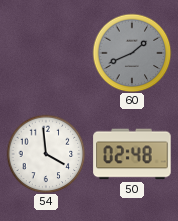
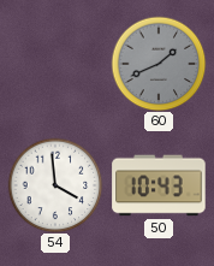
50: 02:48 -> 10:43
